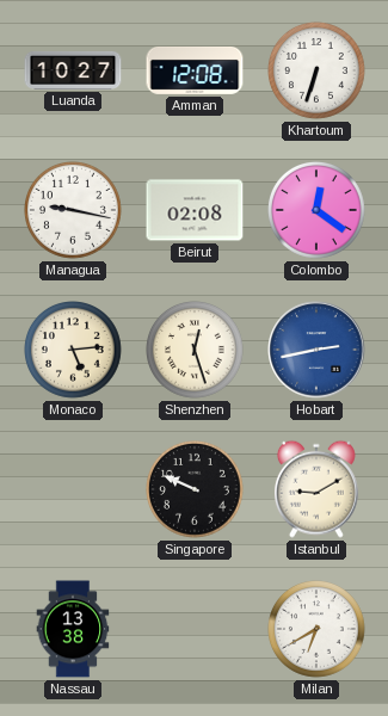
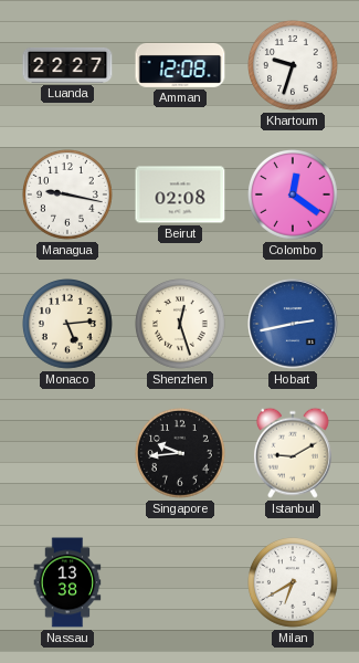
Luanda: 10:27 -> 22:27
Khartoum: 6:33 -> 9:33
Singapore: 9:49 -> 9:44
